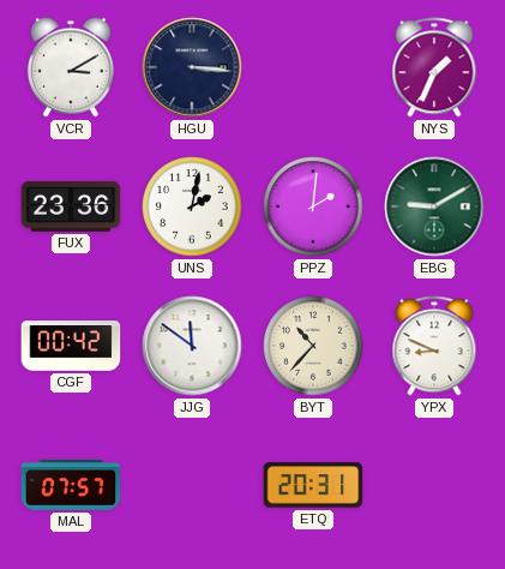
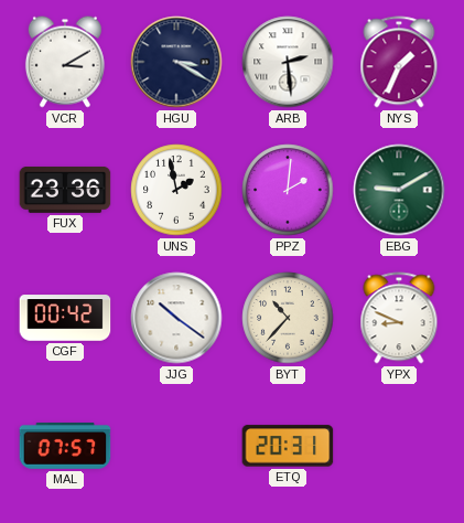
HGU: 3:16 -> 3:20
ARB: none -> 2:29
UNS: 2:02 -> 1:58
JJG: 11:51 -> 10:21
